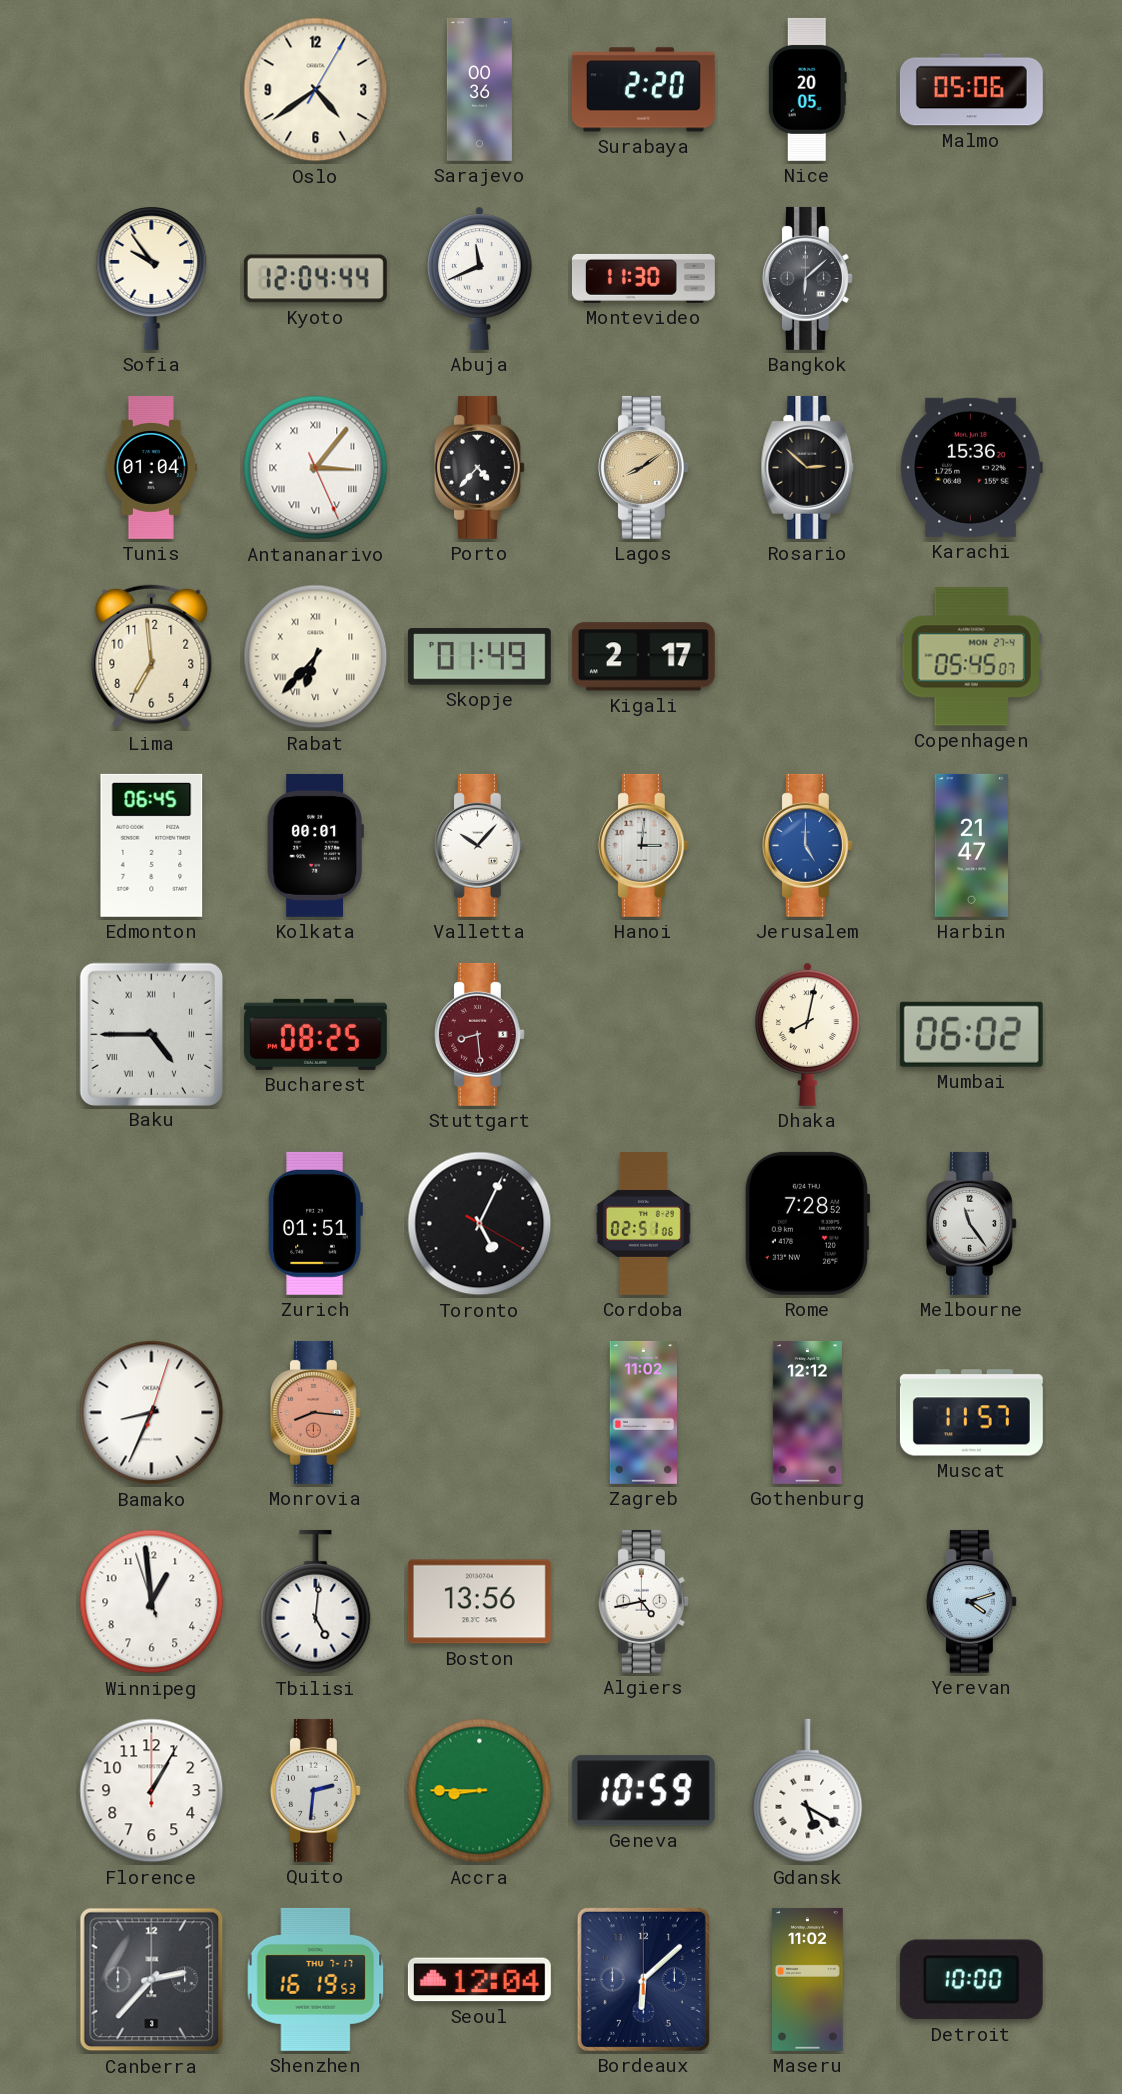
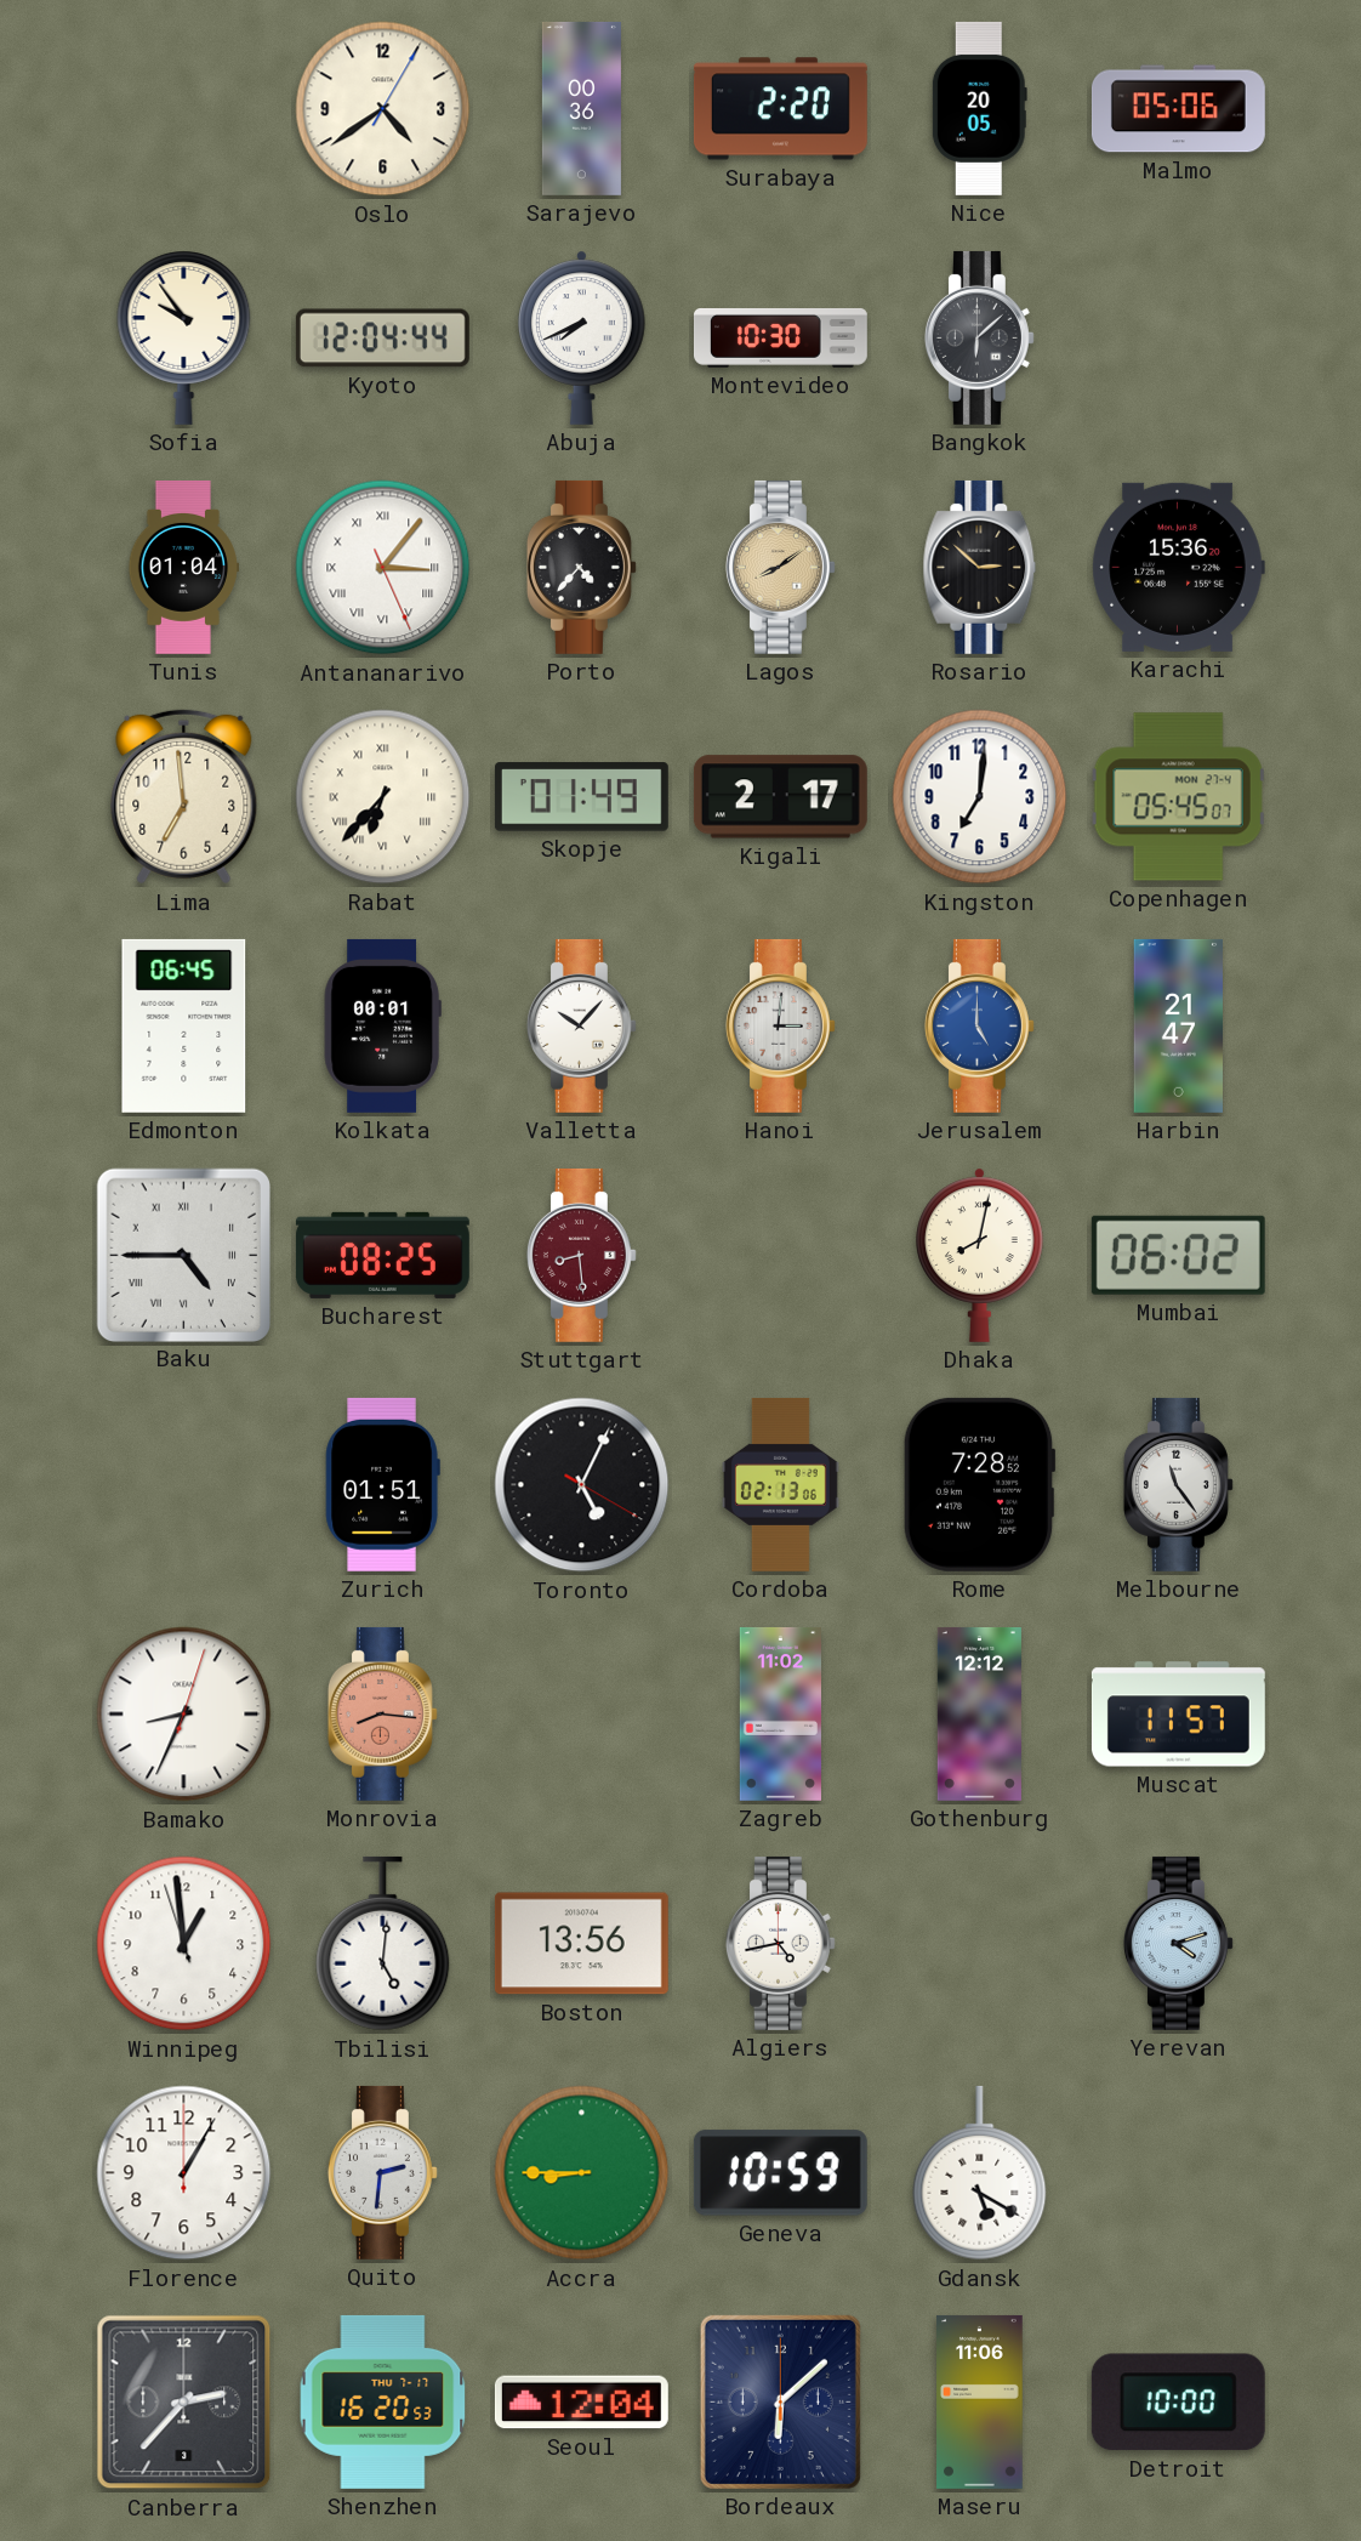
Abuja: 11:41 -> 7:41
Montevideo: 11:30 -> 10:30
Kingston: none -> 7:01
Cordoba: 02:51 -> 02:13
Shenzhen: 16:19 -> 16:20
Maseru: 11:02 -> 11:06
